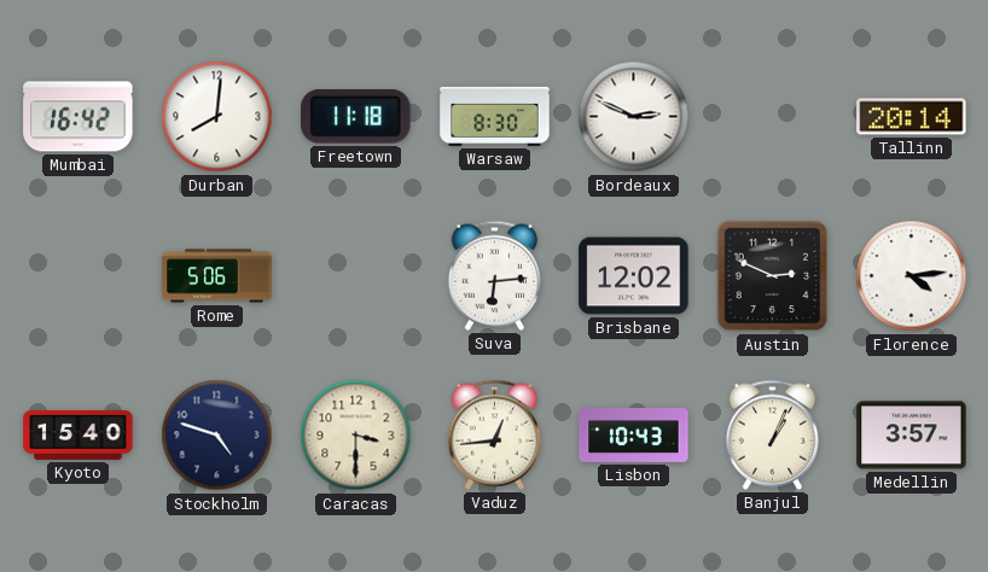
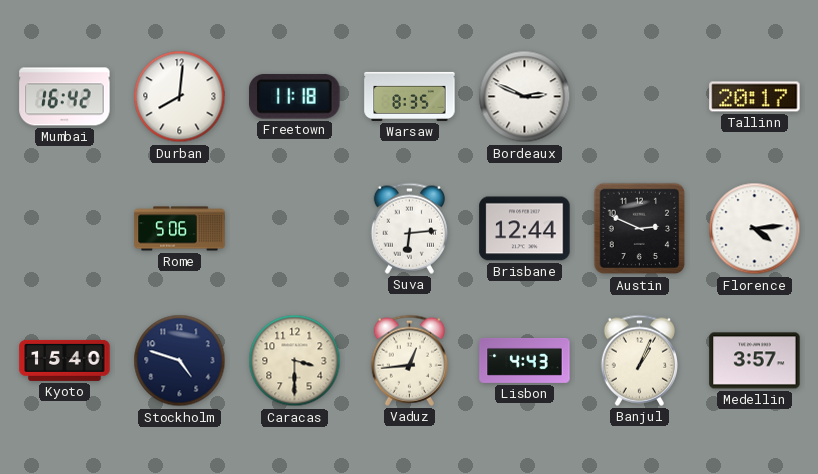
Warsaw: 8:30 -> 8:35
Tallinn: 20:14 -> 20:17
Brisbane: 12:02 -> 12:44
Lisbon: 10:43 -> 4:43
